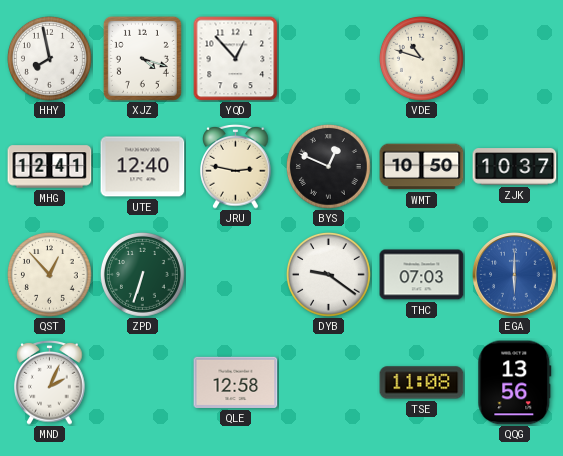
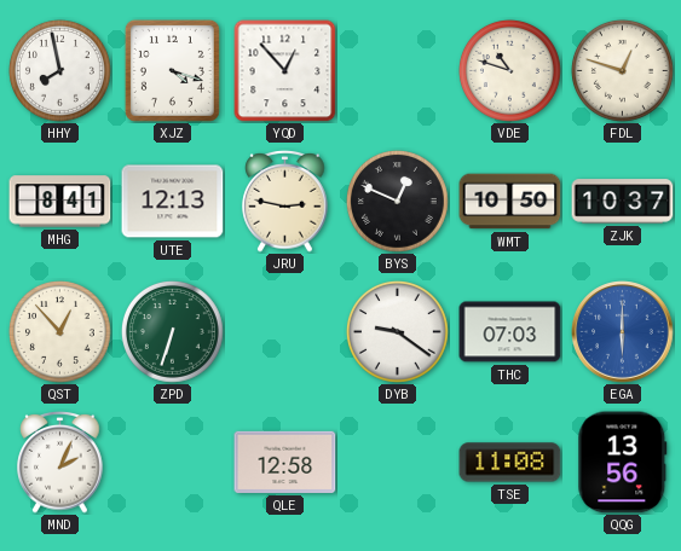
FDL: none -> 12:48
MHG: 12:41 -> 8:41
UTE: 12:40 -> 12:13
